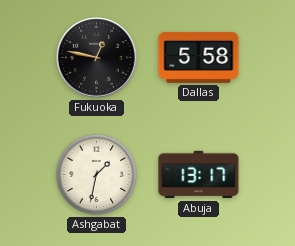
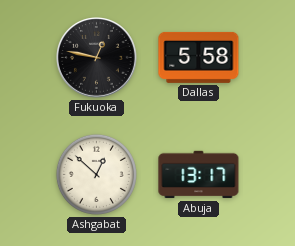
Ashgabat: 1:32 -> 12:52
